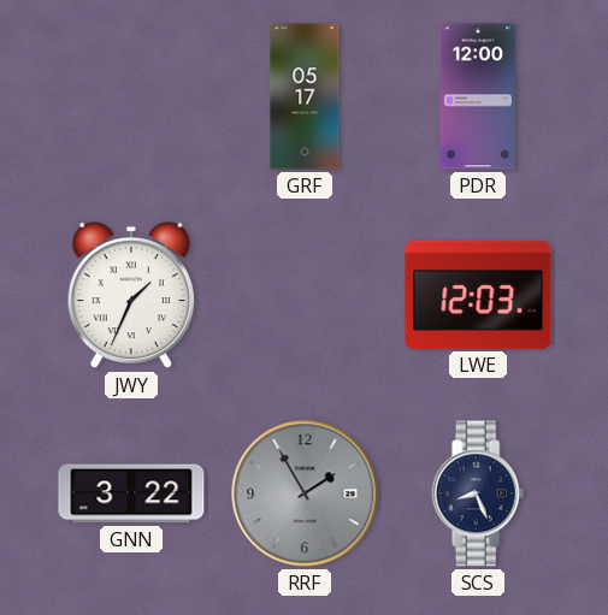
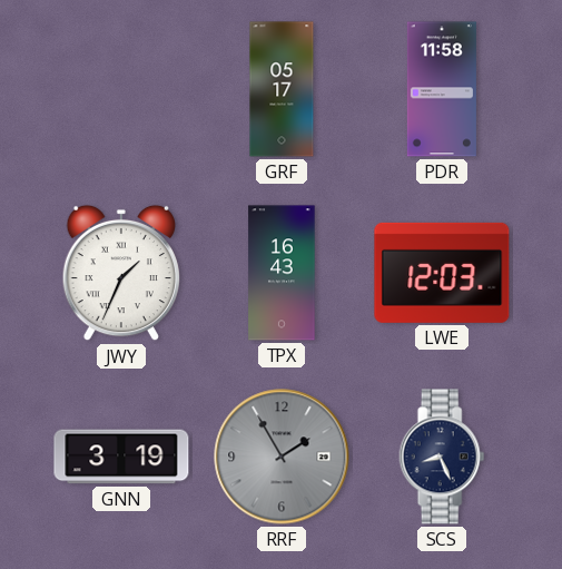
PDR: 12:00 -> 11:58
TPX: none -> 16:43
GNN: 3:22 -> 3:19
